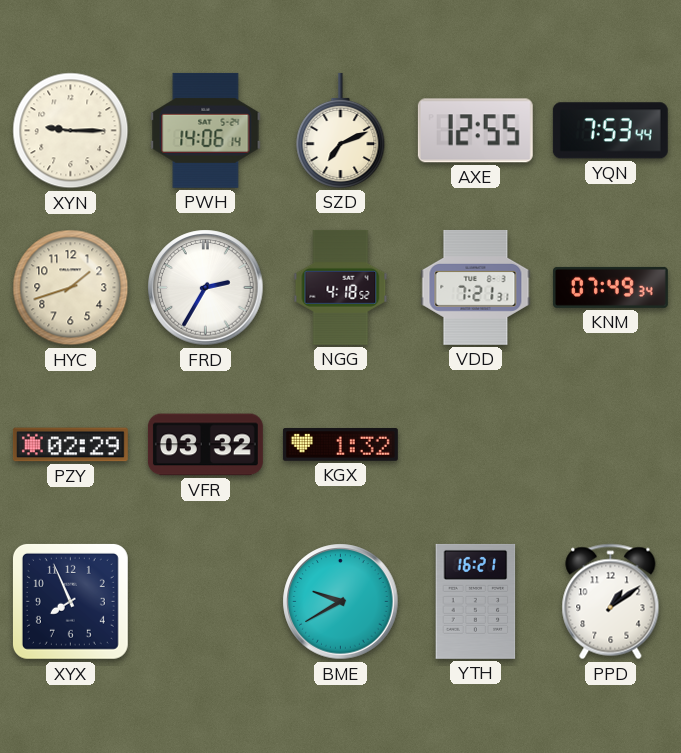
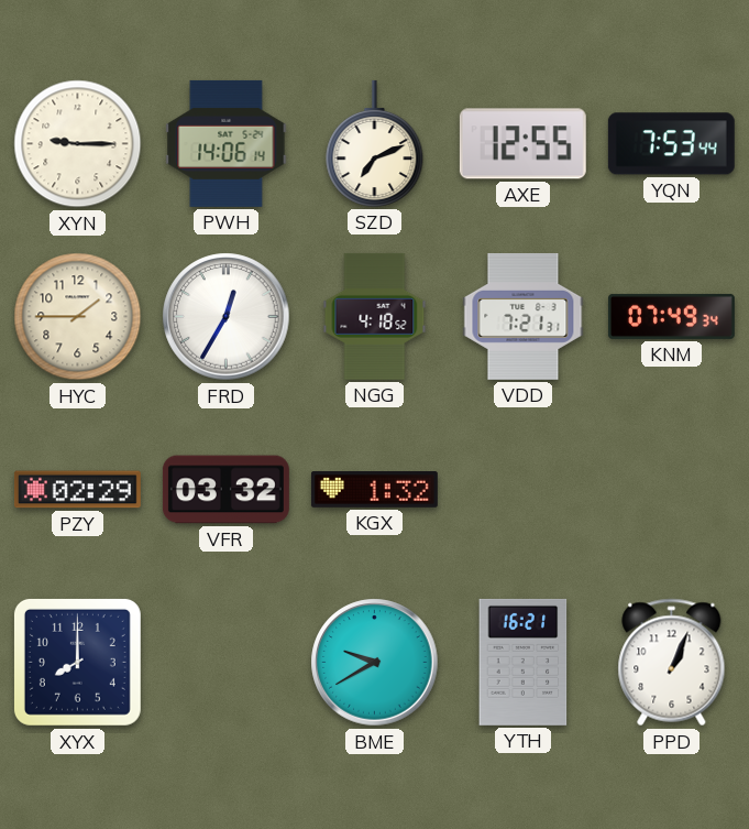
HYC: 1:42 -> 1:45
FRD: 2:35 -> 12:35
XYX: 7:56 -> 8:00
PPD: 1:09 -> 1:04
